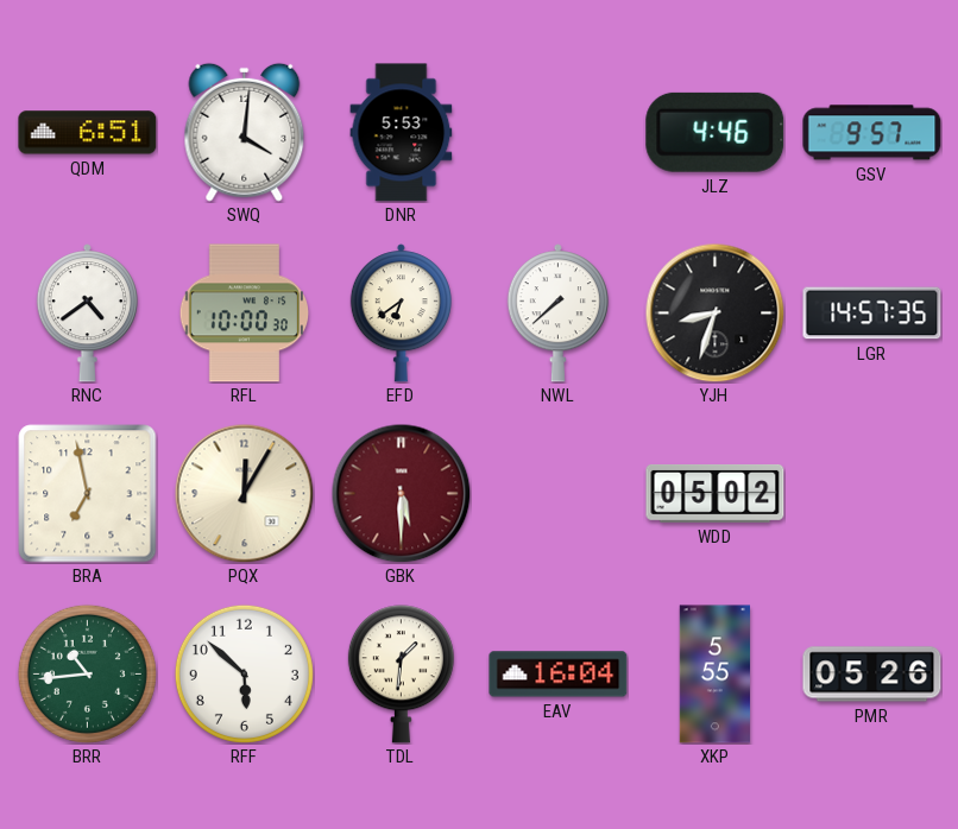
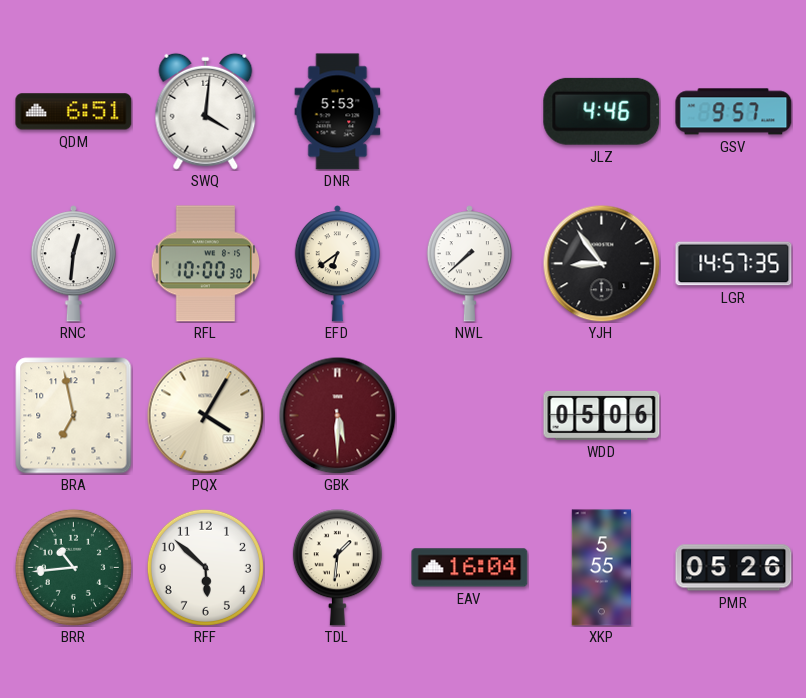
RNC: 4:39 -> 12:31
YJH: 8:33 -> 8:54
PQX: 12:05 -> 4:05
WDD: 05:02 -> 05:06
